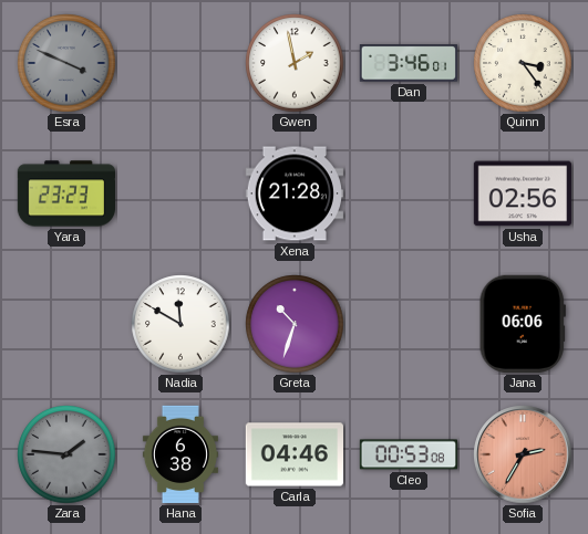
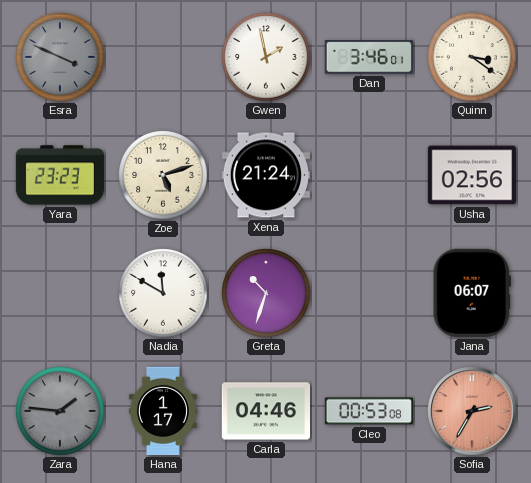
Quinn: 3:24 -> 3:21
Zoe: none -> 5:12
Xena: 21:28 -> 21:24
Jana: 06:06 -> 06:07
Hana: 6:38 -> 1:17
